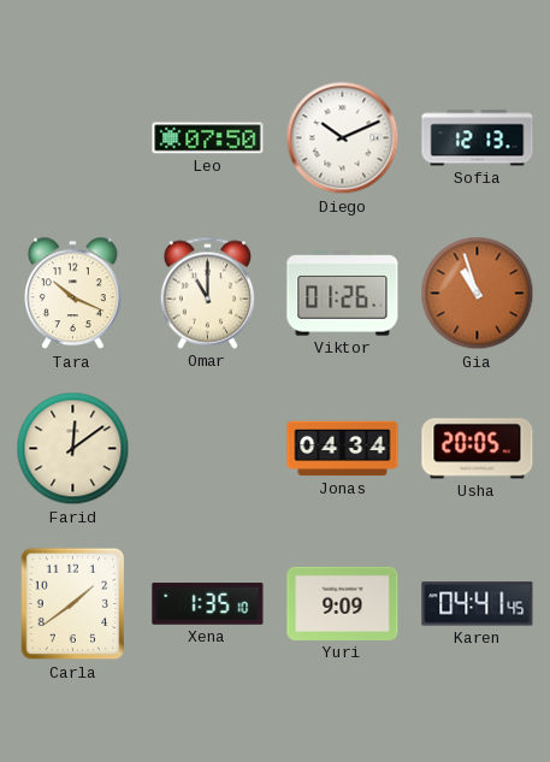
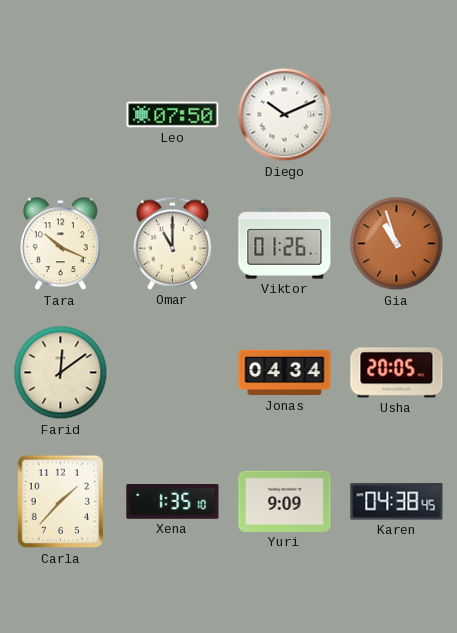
Sofia: 12:13 -> none
Carla: 1:39 -> 1:37
Karen: 04:41 -> 04:38
